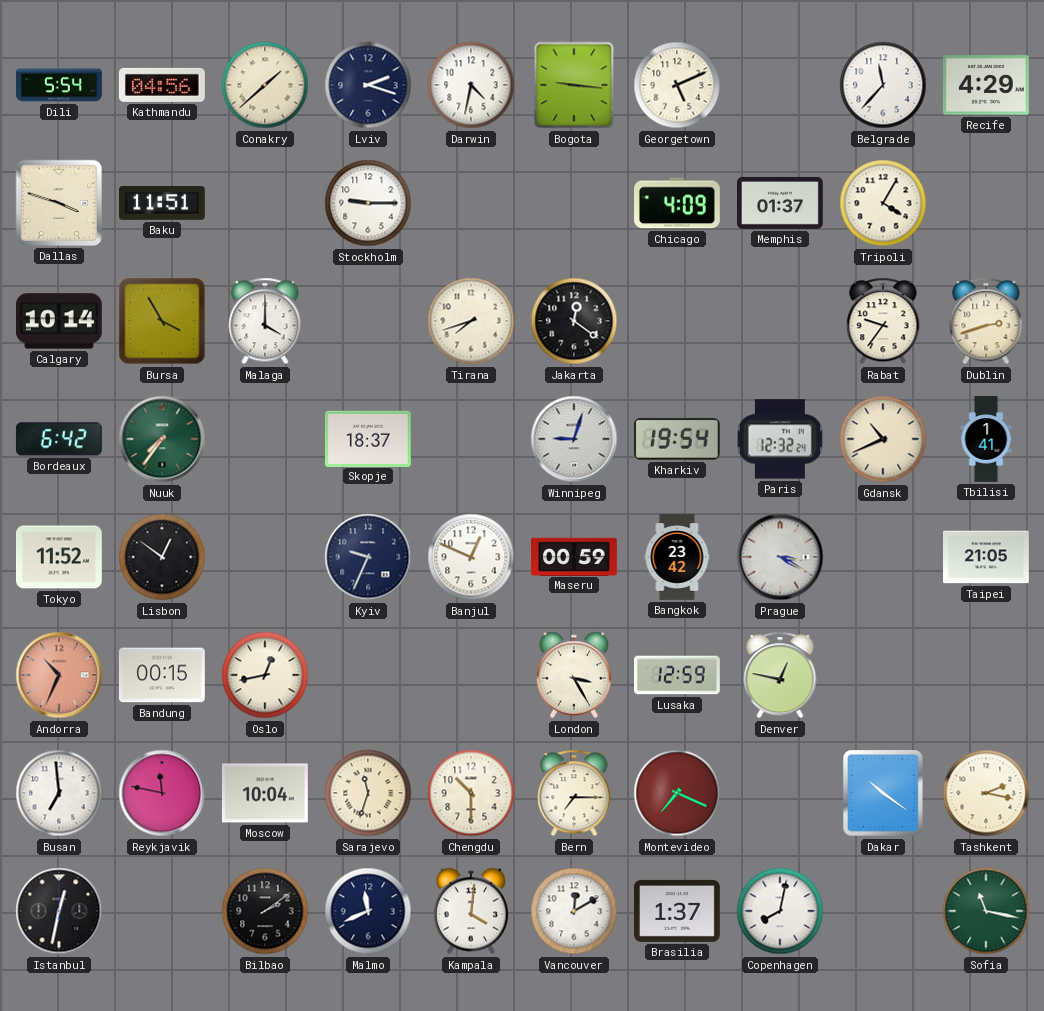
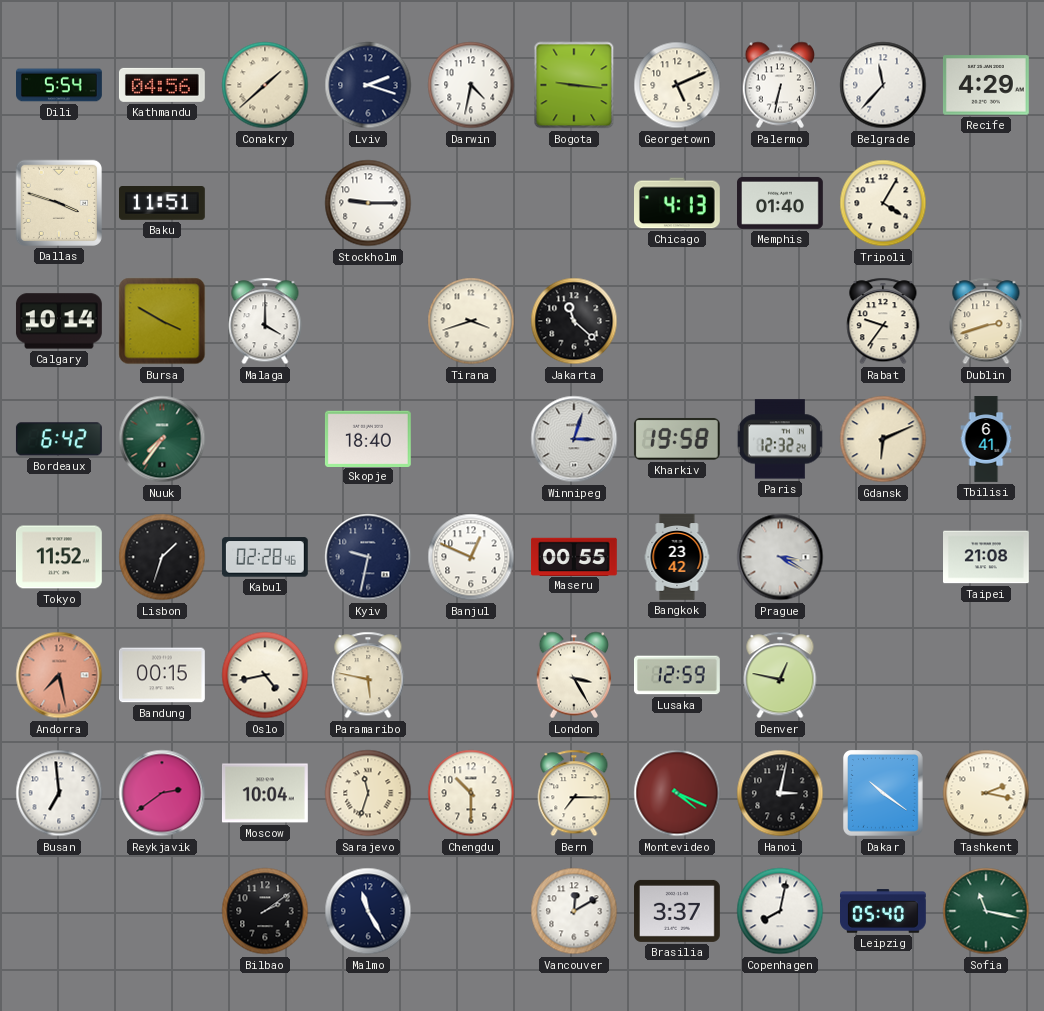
Palermo: none -> 6:32
Chicago: 4:09 -> 4:13
Memphis: 01:37 -> 01:40
Bursa: 3:55 -> 3:50
Tirana: 7:42 -> 3:42
Jakarta: 12:21 -> 11:22
Skopje: 18:37 -> 18:40
Winnipeg: 9:03 -> 3:03
Kharkiv: 19:54 -> 19:58
Gdansk: 10:41 -> 6:11
Tbilisi: 1:41 -> 6:41
Lisbon: 12:51 -> 1:33
Kabul: none -> 02:28
Kyiv: 9:34 -> 9:32
Maseru: 00:59 -> 00:55
Taipei: 21:05 -> 21:08
Andorra: 10:34 -> 7:28
Oslo: 12:43 -> 4:43
Paramaribo: none -> 5:47
Reykjavik: 11:47 -> 2:39
Montevideo: 7:19 -> 4:19
Hanoi: none -> 3:02
Istanbul: 12:32 -> none
Malmo: 11:41 -> 11:25
Kampala: 4:01 -> none
Brasilia: 1:37 -> 3:37
Leipzig: none -> 05:40
